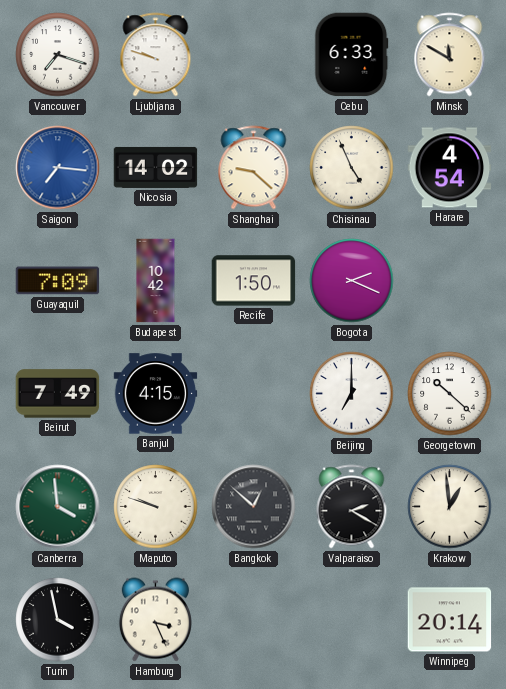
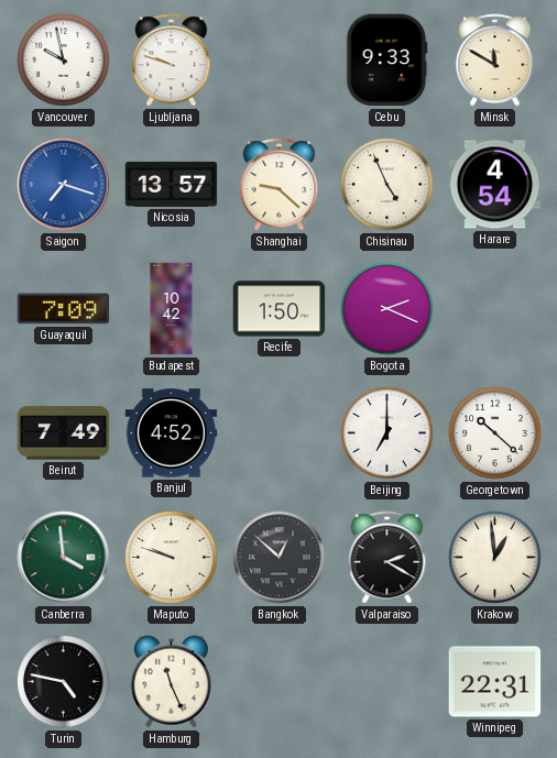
Vancouver: 7:18 -> 9:58
Cebu: 6:33 -> 9:33
Saigon: 7:16 -> 7:18
Nicosia: 14:02 -> 13:57
Banjul: 4:15 -> 4:52
Turin: 3:58 -> 4:47
Hamburg: 3:26 -> 11:26
Winnipeg: 20:14 -> 22:31
